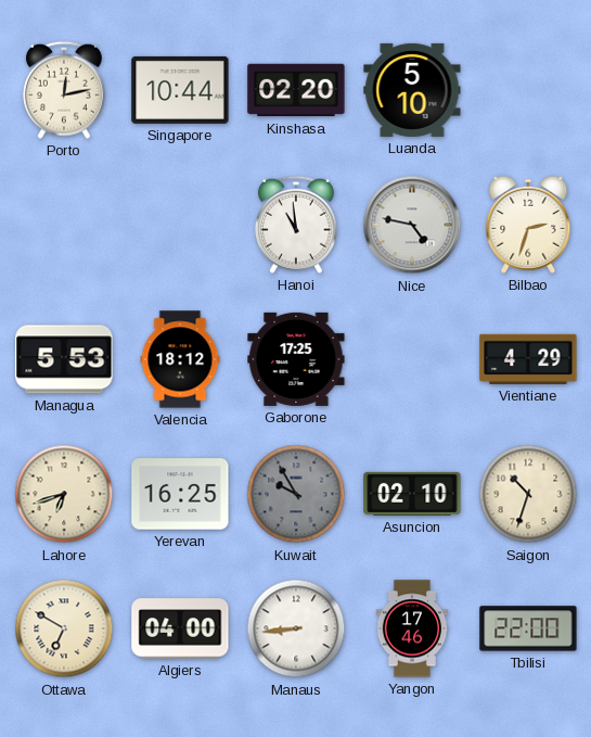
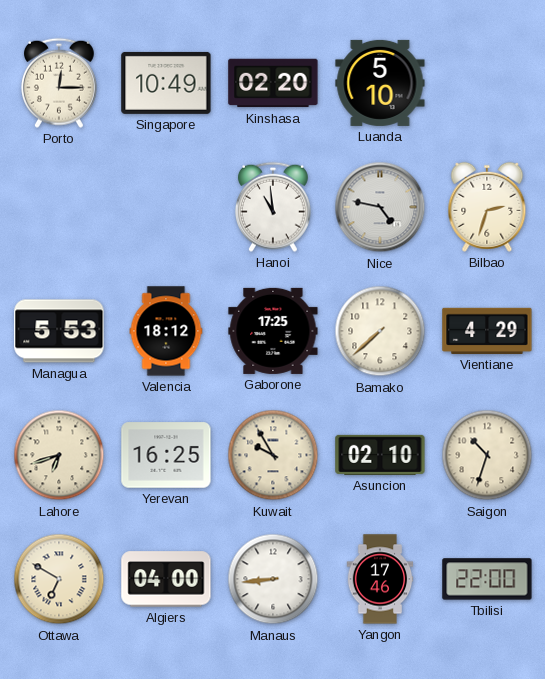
Porto: 12:13 -> 12:15
Singapore: 10:44 -> 10:49
Bamako: none -> 7:38
Kuwait dial: grey -> cream
